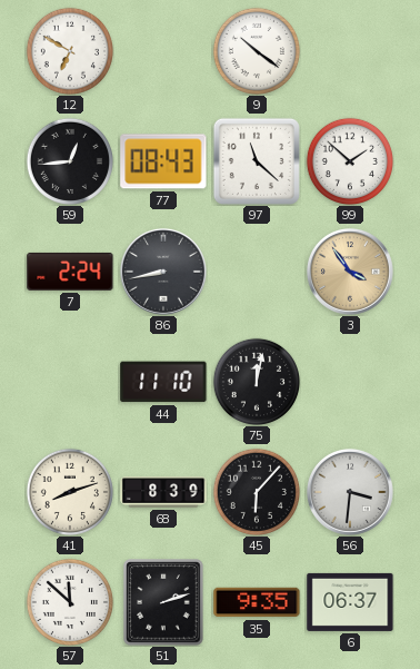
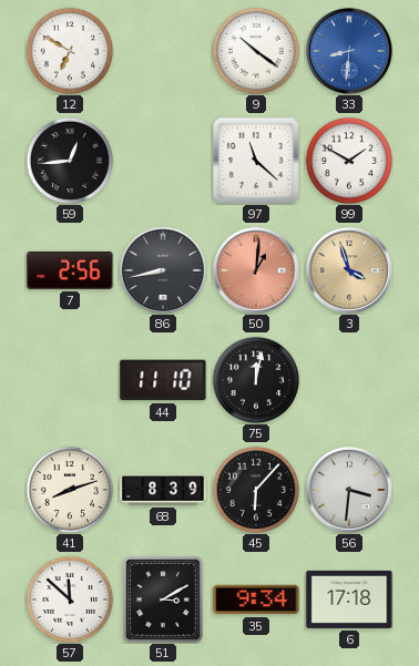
33: none -> 8:31
77: 08:43 -> none
99: 1:52 -> 1:50
7: 2:24 -> 2:56
50: none -> 1:01
3: 3:54 -> 3:57
51: 2:12 -> 3:10
35: 9:35 -> 9:34
6: 06:37 -> 17:18
